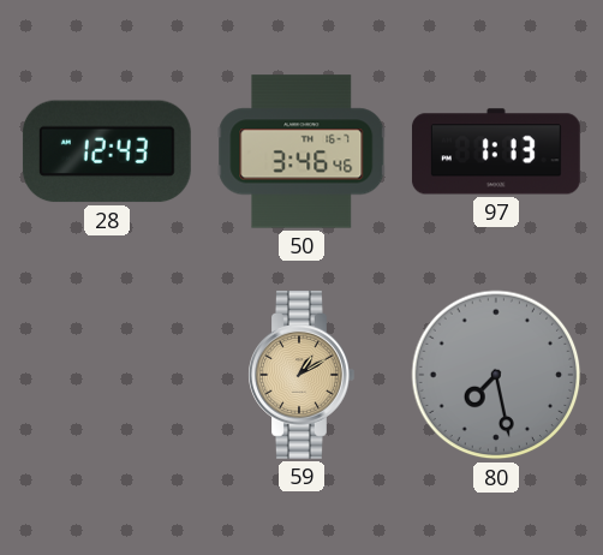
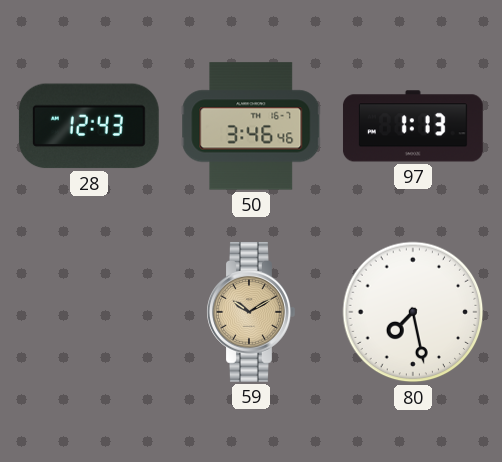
59: 1:10 -> 10:10
80 dial: grey -> white
